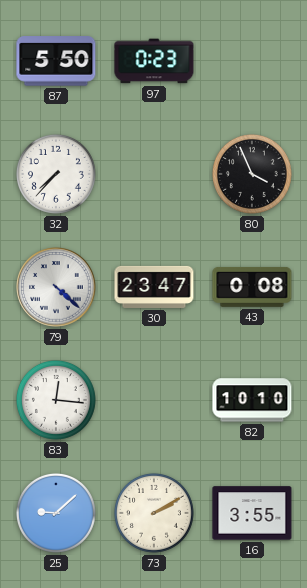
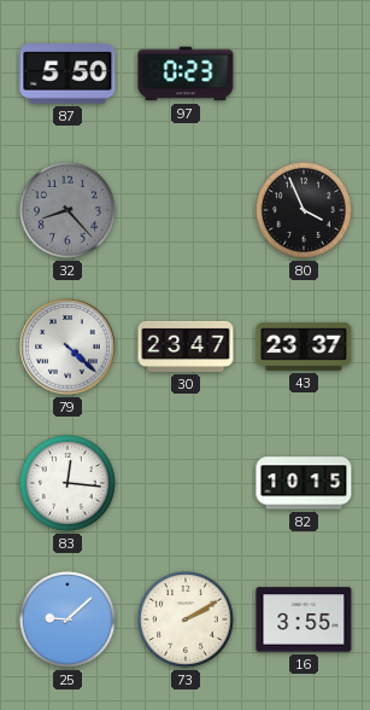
32: 7:37 -> 8:23
32 dial: white -> grey
43: 0:08 -> 23:37
82: 10:10 -> 10:15
